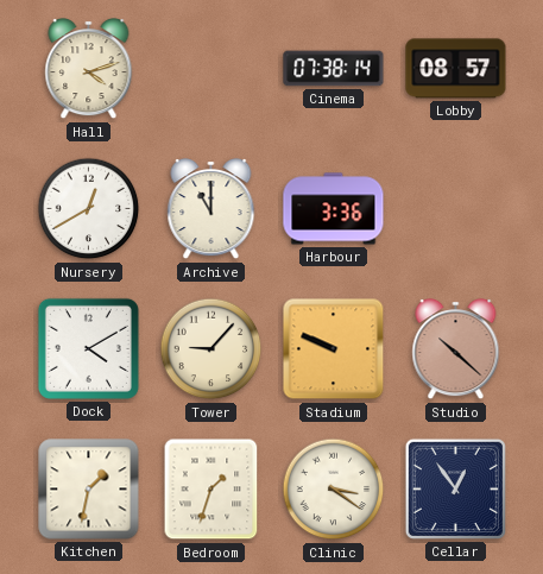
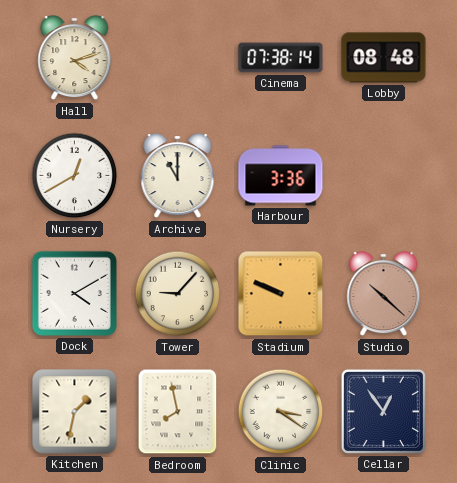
Lobby: 08:57 -> 08:48
Bedroom: 1:33 -> 7:58
